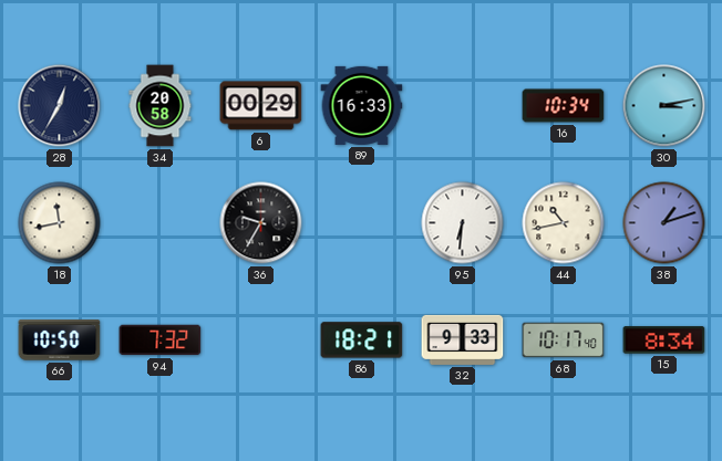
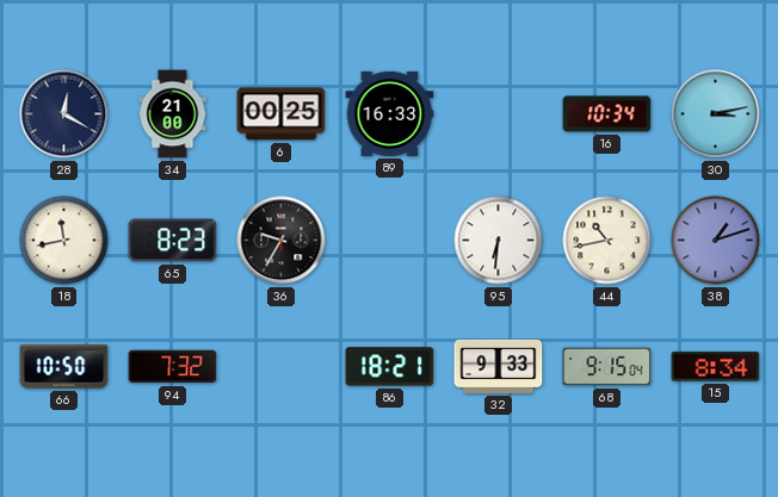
28: 12:35 -> 12:20
34: 20:58 -> 21:00
6: 00:29 -> 00:25
65: none -> 8:23
68: 10:17 -> 9:15
